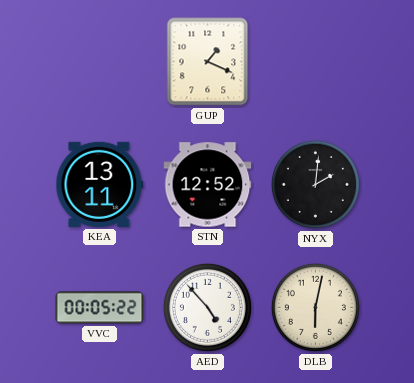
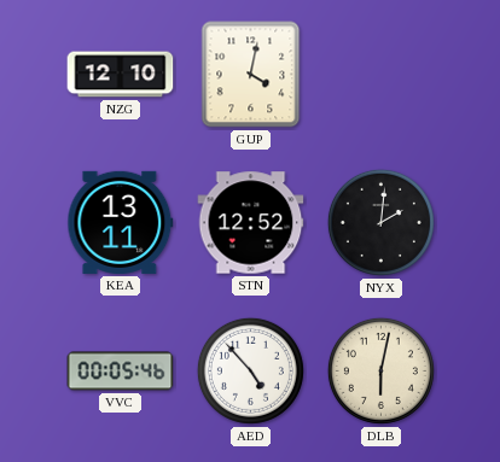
NZG: none -> 12:10
GUP: 1:19 -> 4:02
VVC: 00:05:22 -> 00:05:46
